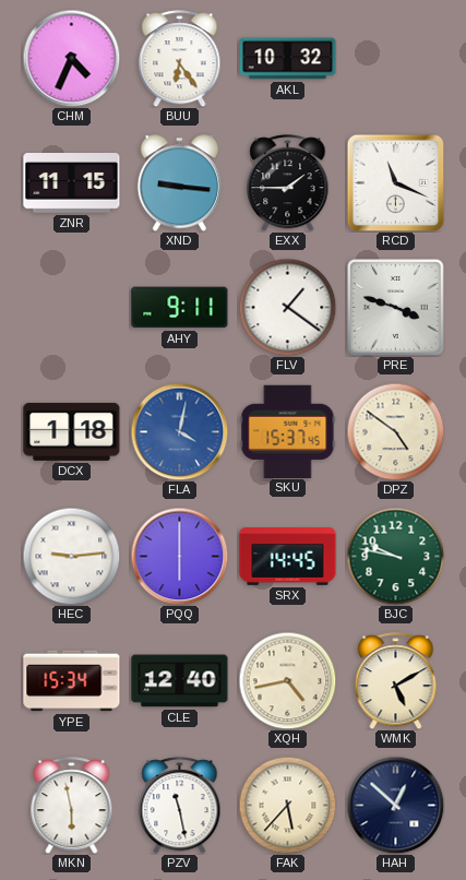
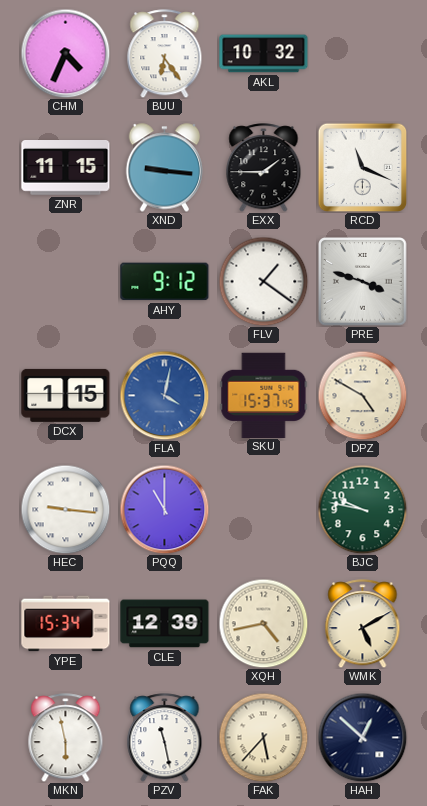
AHY: 9:11 -> 9:12
DCX: 1:18 -> 1:15
DPZ: 4:51 -> 4:50
HEC: 9:14 -> 9:16
PQQ: 6:00 -> 11:00
SRX: 14:45 -> none
CLE: 12:40 -> 12:39
